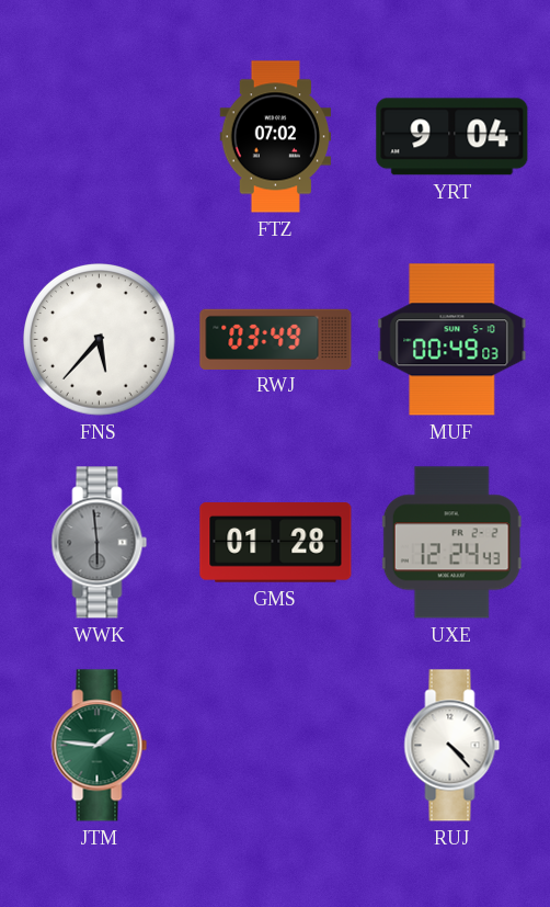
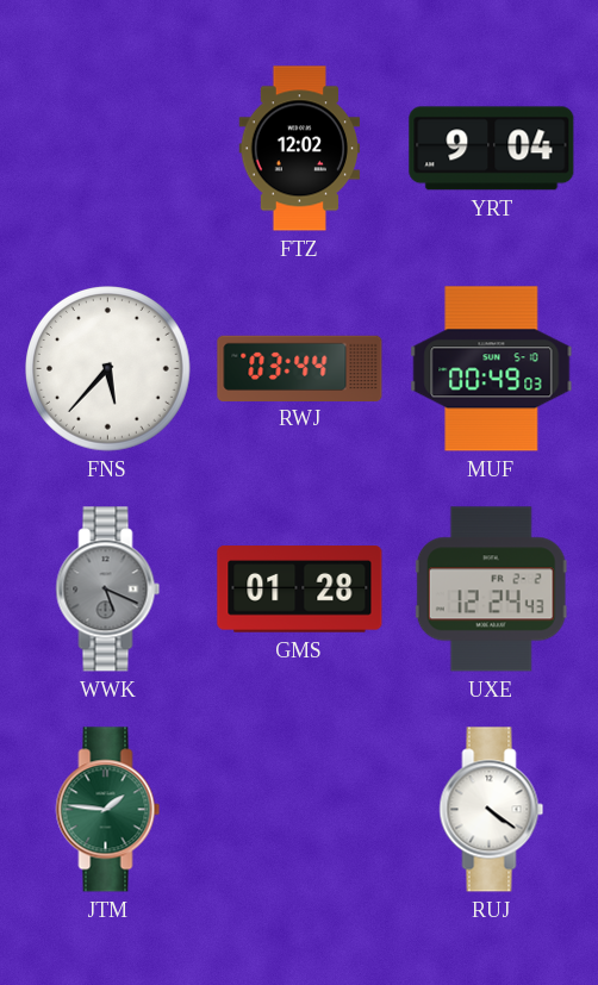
FTZ: 07:02 -> 12:02
RWJ: 03:49 -> 03:44
WWK: 5:59 -> 5:19
RUJ: 4:23 -> 4:21
